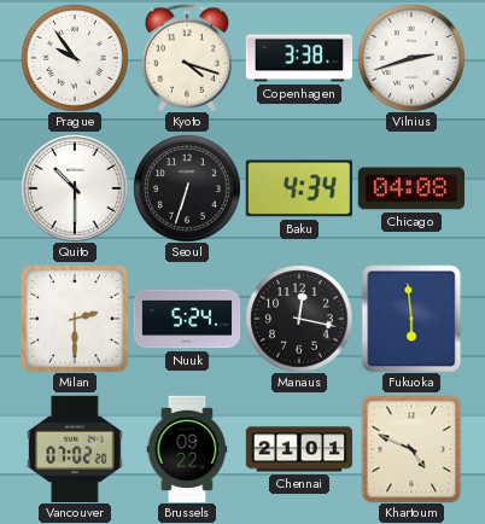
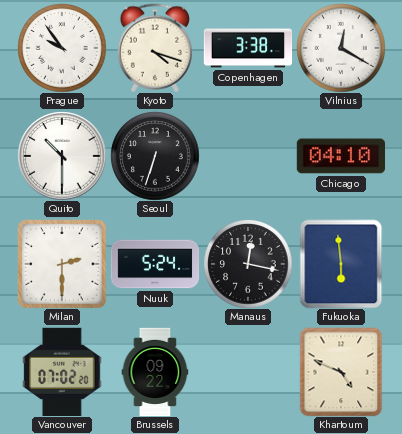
Vilnius: 2:42 -> 12:20
Baku: 4:34 -> none
Chicago: 04:08 -> 04:10
Chennai: 21:01 -> none
